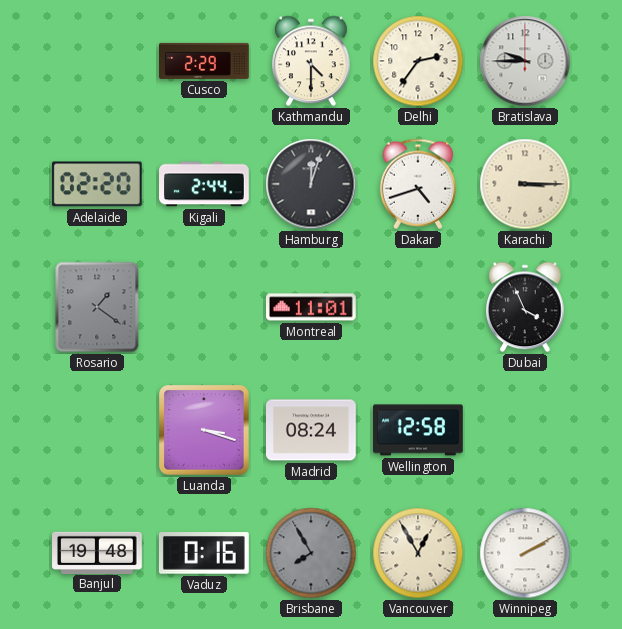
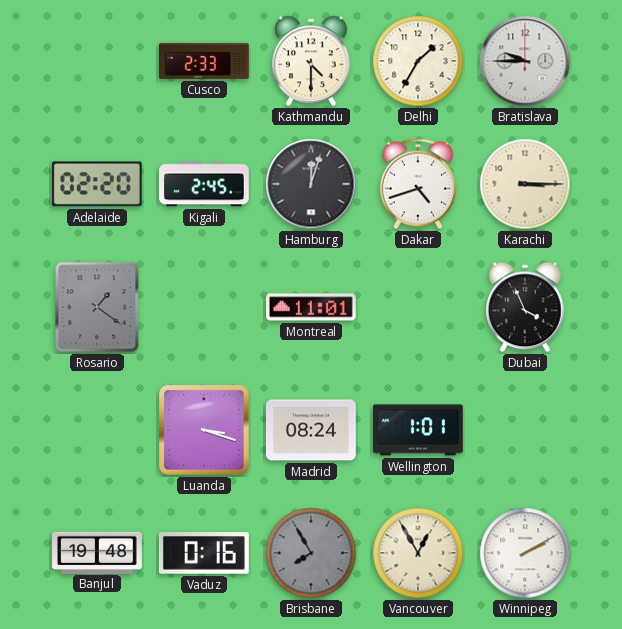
Cusco: 2:29 -> 2:33
Delhi: 2:36 -> 1:35
Kigali: 2:44 -> 2:45
Wellington: 12:58 -> 1:01
